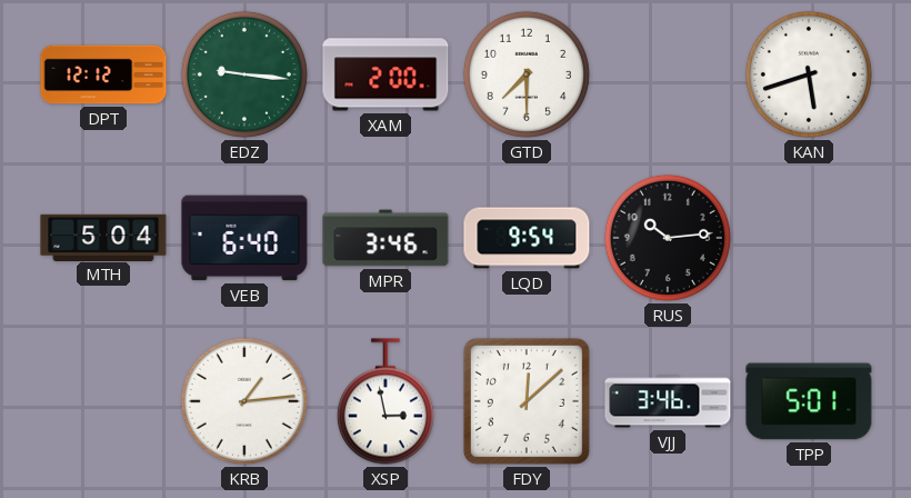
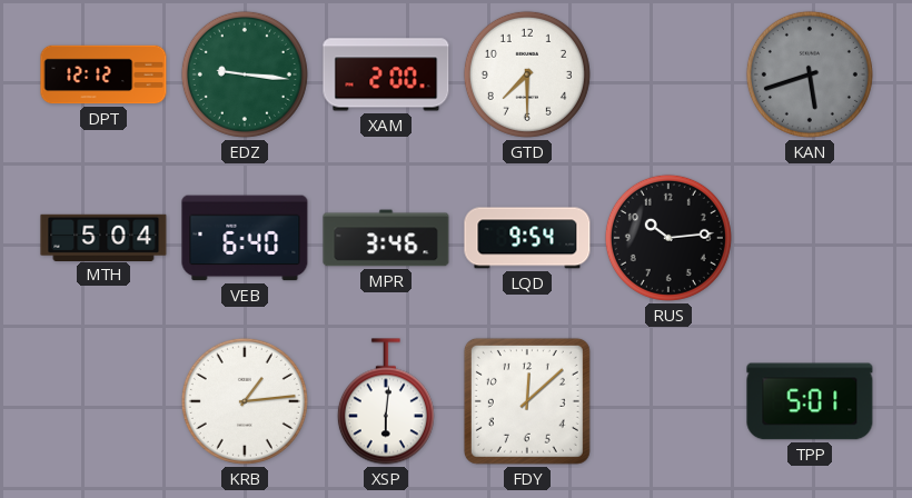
KAN dial: white -> grey
XSP: 2:58 -> 6:01
VJJ: 3:46 -> none
